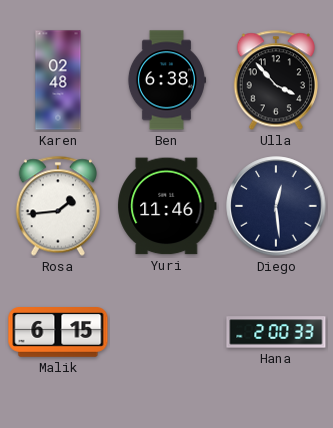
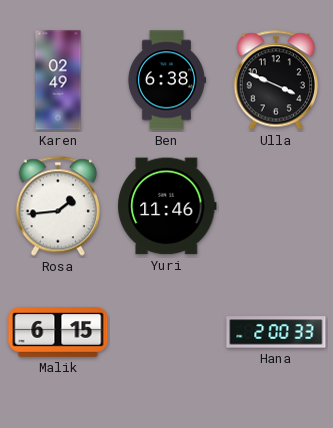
Karen: 02:48 -> 02:49
Ulla: 3:53 -> 3:49
Diego: 12:29 -> none
